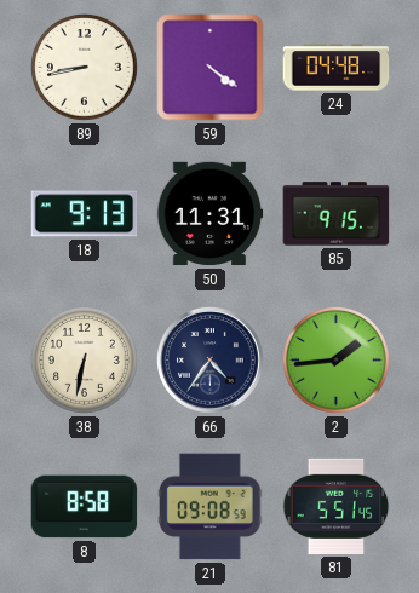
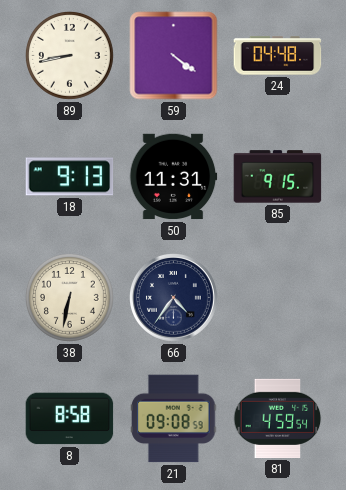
2: 1:44 -> none
81: 5:51 -> 4:59
